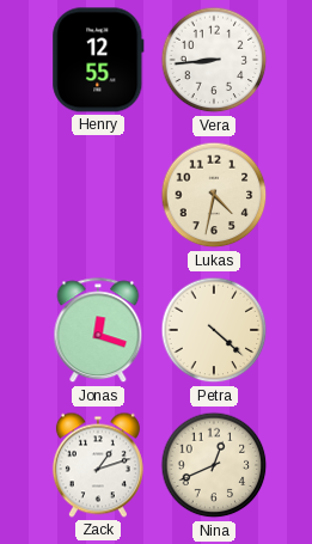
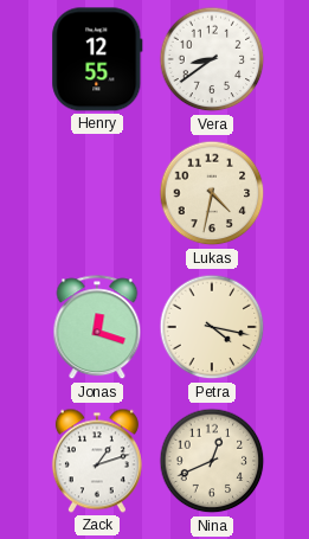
Vera: 8:44 -> 8:39
Petra: 4:22 -> 4:17
